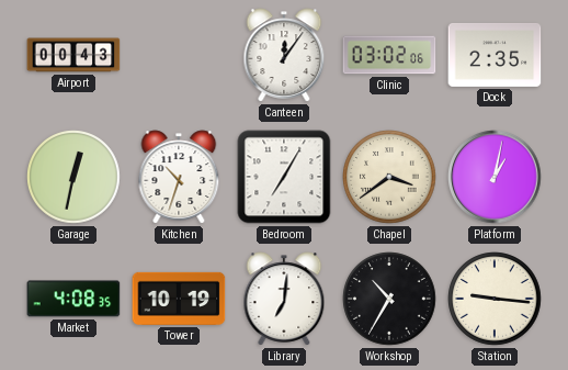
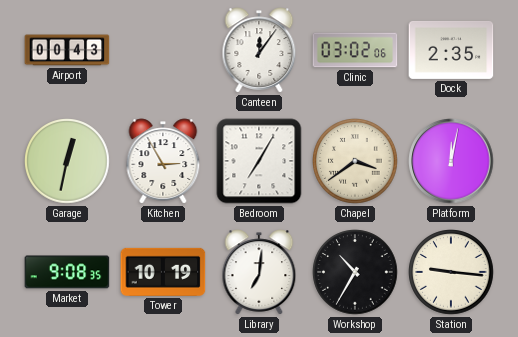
Kitchen: 10:33 -> 2:55
Platform: 1:02 -> 12:02
Market: 4:08 -> 9:08
